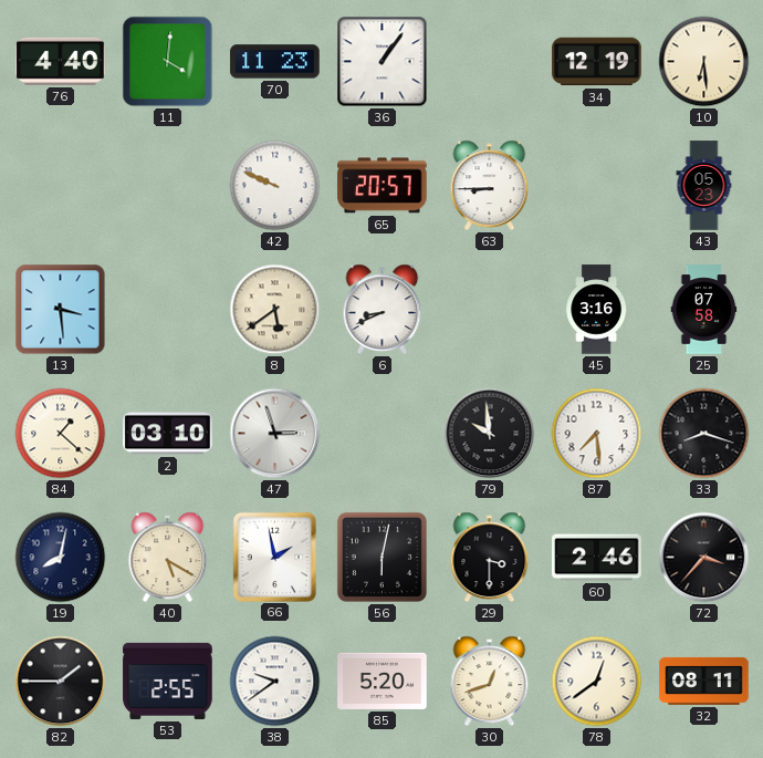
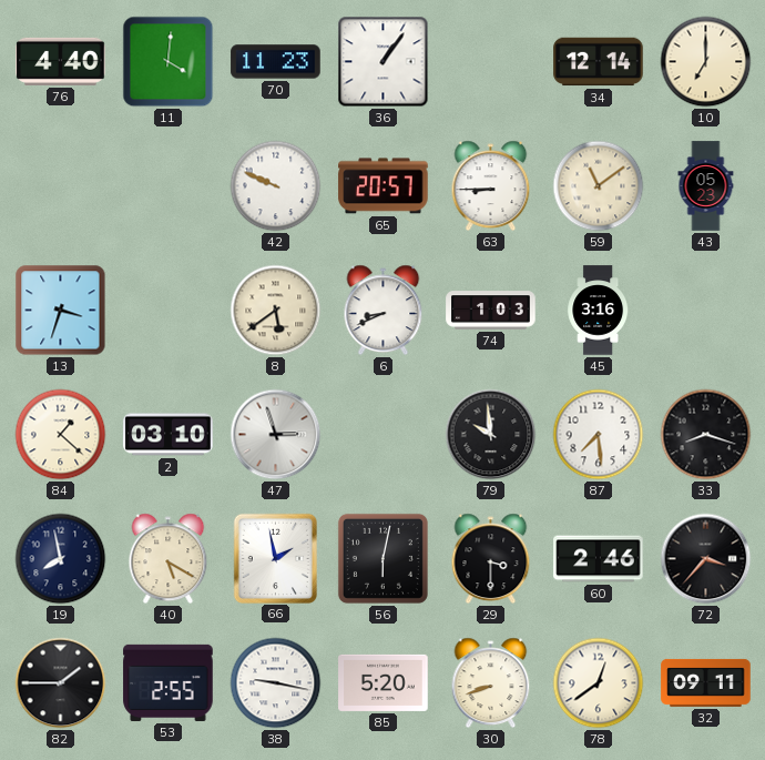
34: 12:19 -> 12:14
10: 6:29 -> 7:00
59: none -> 11:09
13: 3:29 -> 3:33
74: none -> 1:03
25: 07:58 -> none
19: 8:02 -> 7:58
38: 9:39 -> 9:17
30: 12:42 -> 8:42
32: 08:11 -> 09:11
